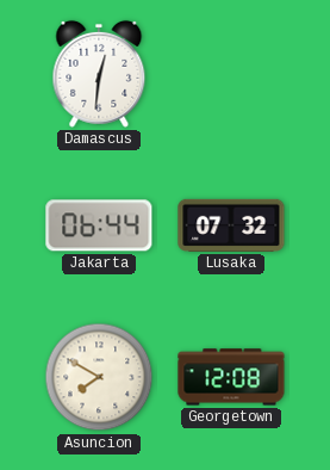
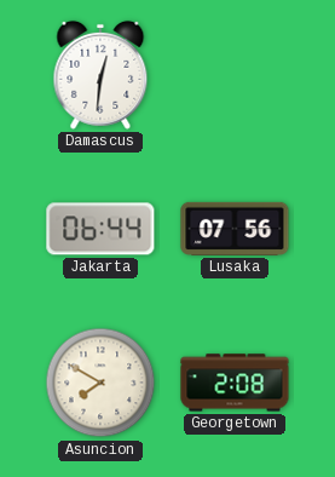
Lusaka: 07:32 -> 07:56
Georgetown: 12:08 -> 2:08
